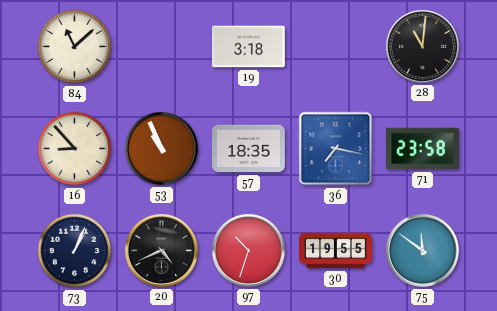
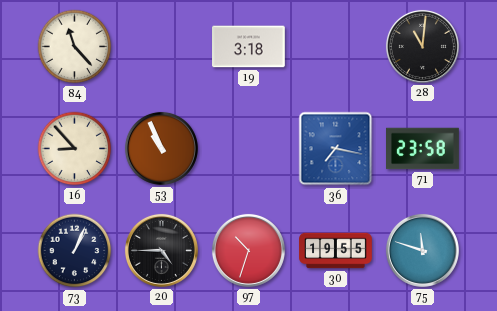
84: 11:08 -> 11:23
57: 18:35 -> none
20: 4:41 -> 4:45
75: 11:51 -> 11:48
